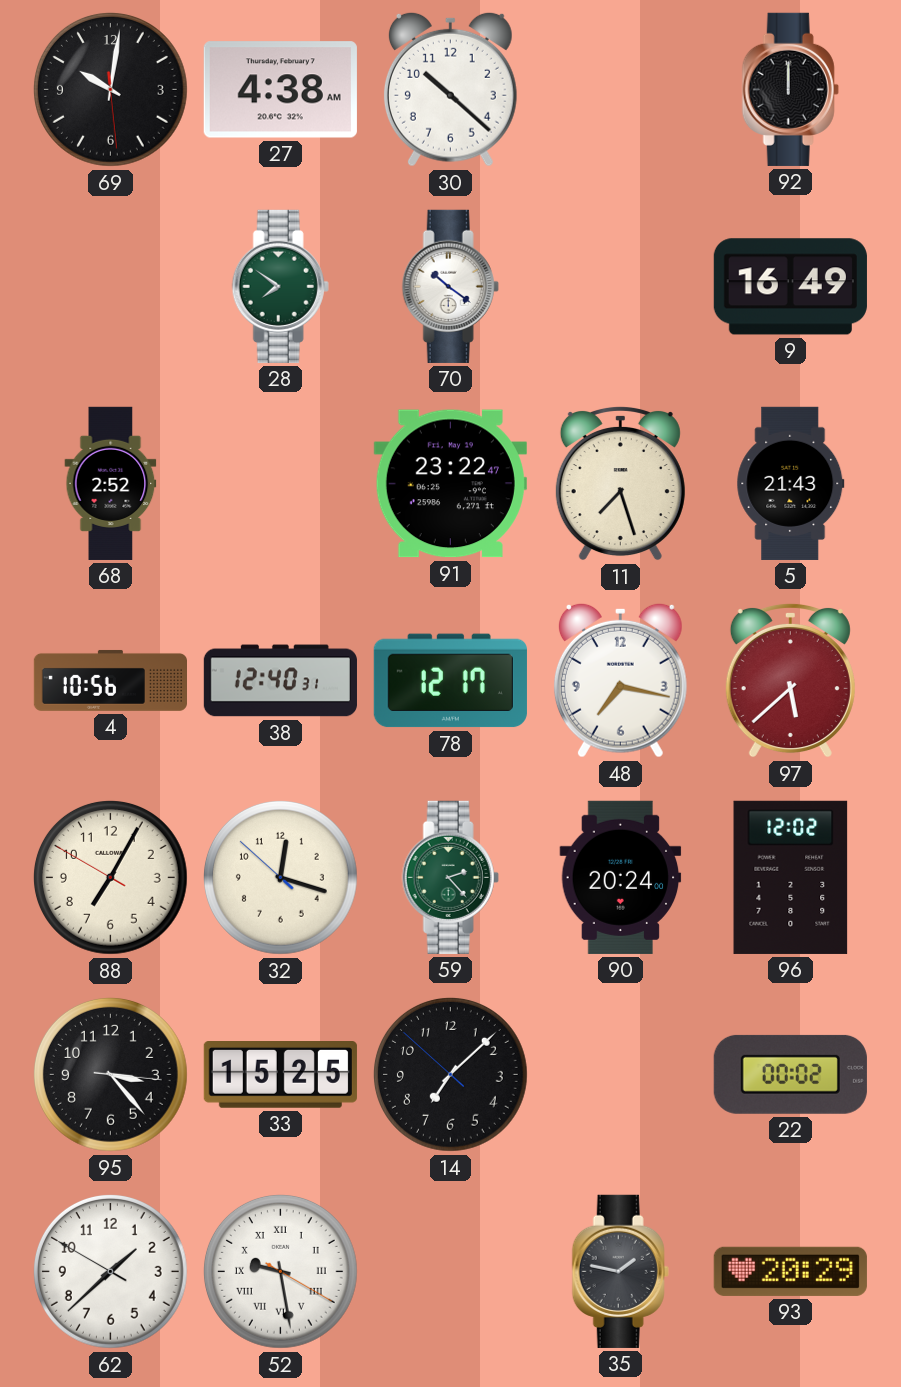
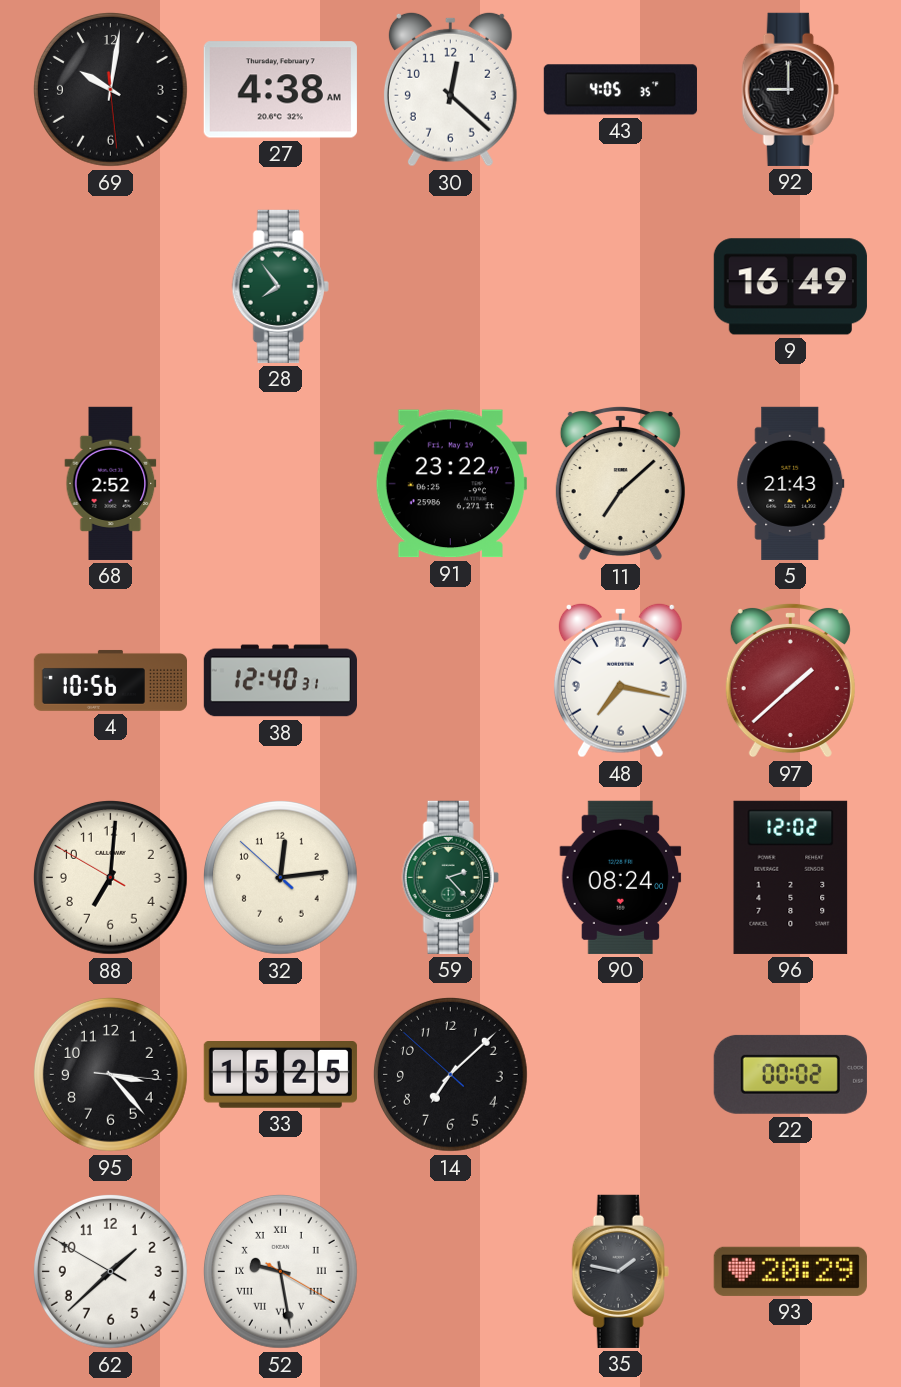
30: 10:22 -> 12:22
43: none -> 4:05
92: 12:00 -> 9:00
28: 7:51 -> 7:54
70: 10:21 -> none
11: 7:27 -> 7:08
78: 12:17 -> none
97: 5:38 -> 1:38
88: 7:04 -> 7:00
32: 12:17 -> 12:13
90: 20:24 -> 08:24
